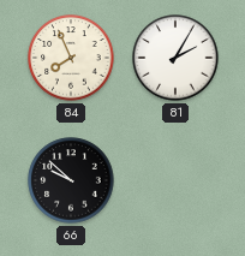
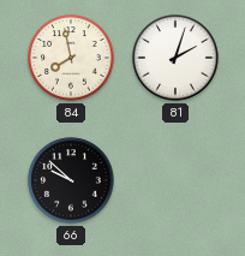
84: 7:56 -> 7:58
81: 2:05 -> 2:03
